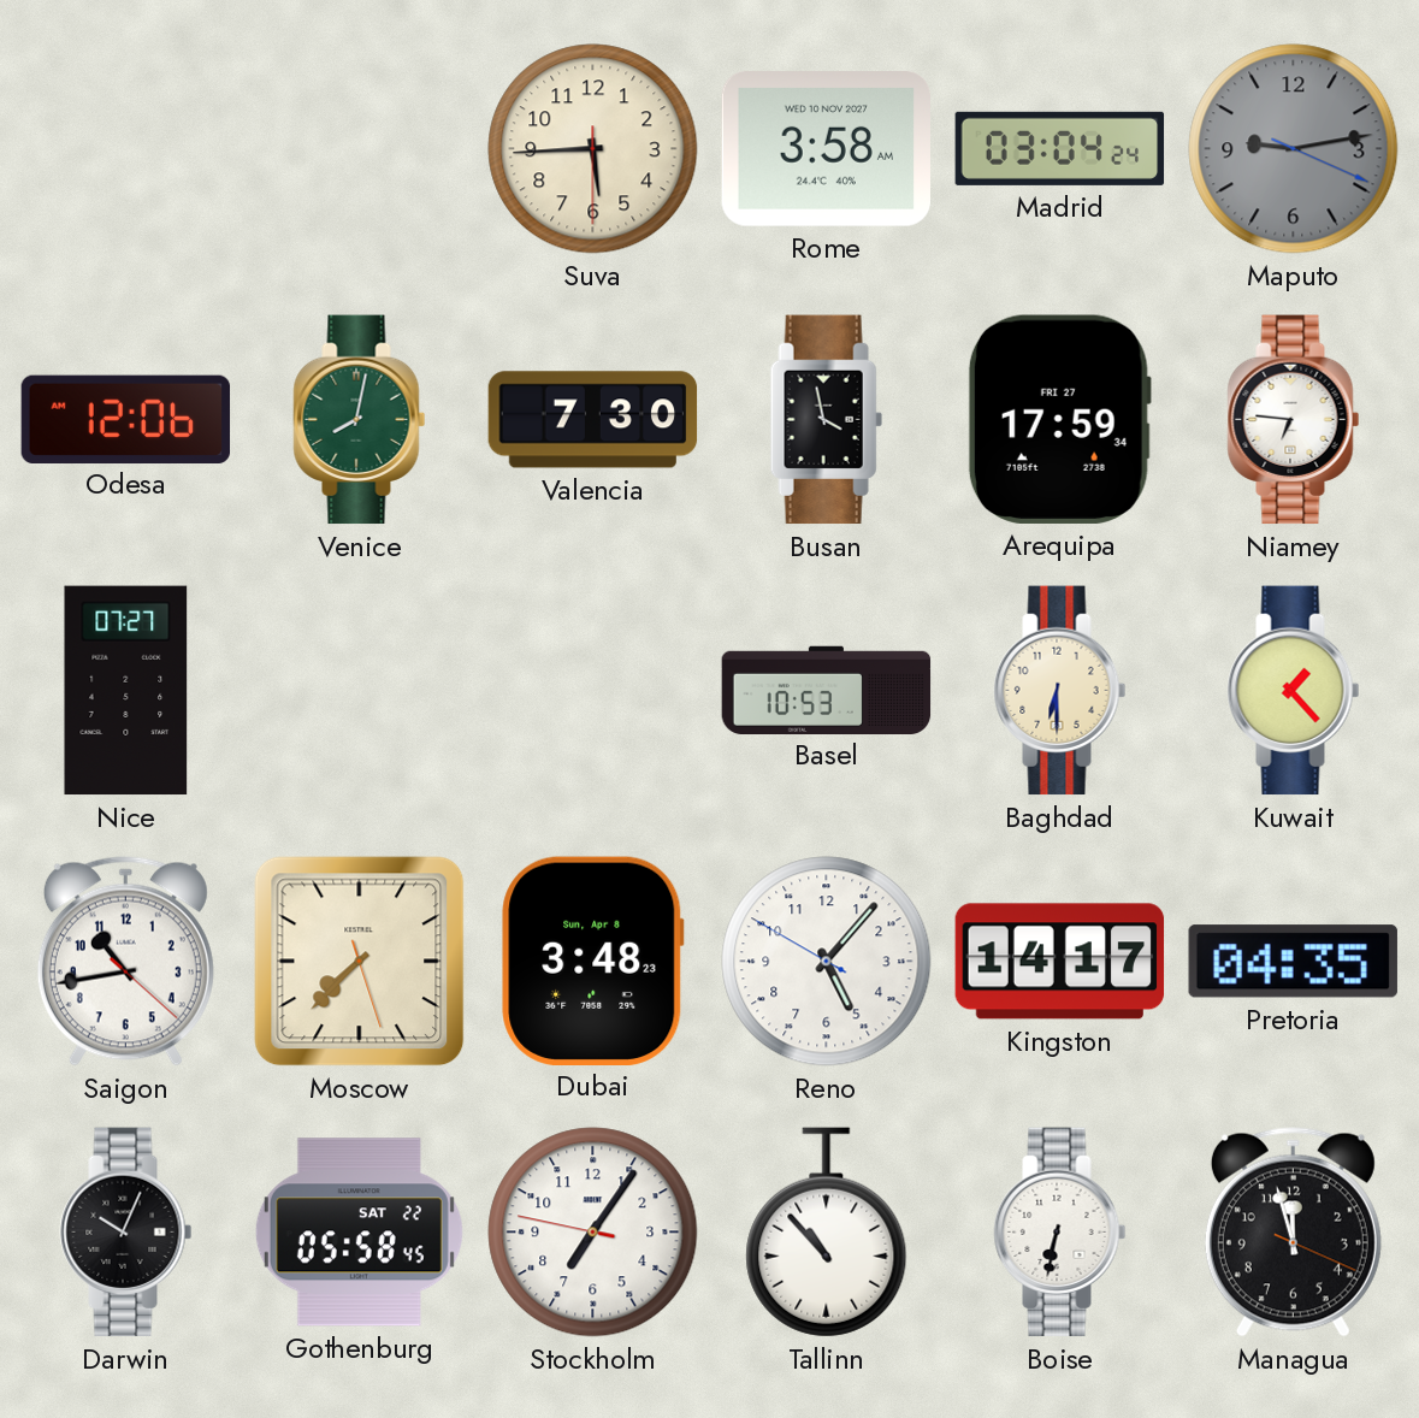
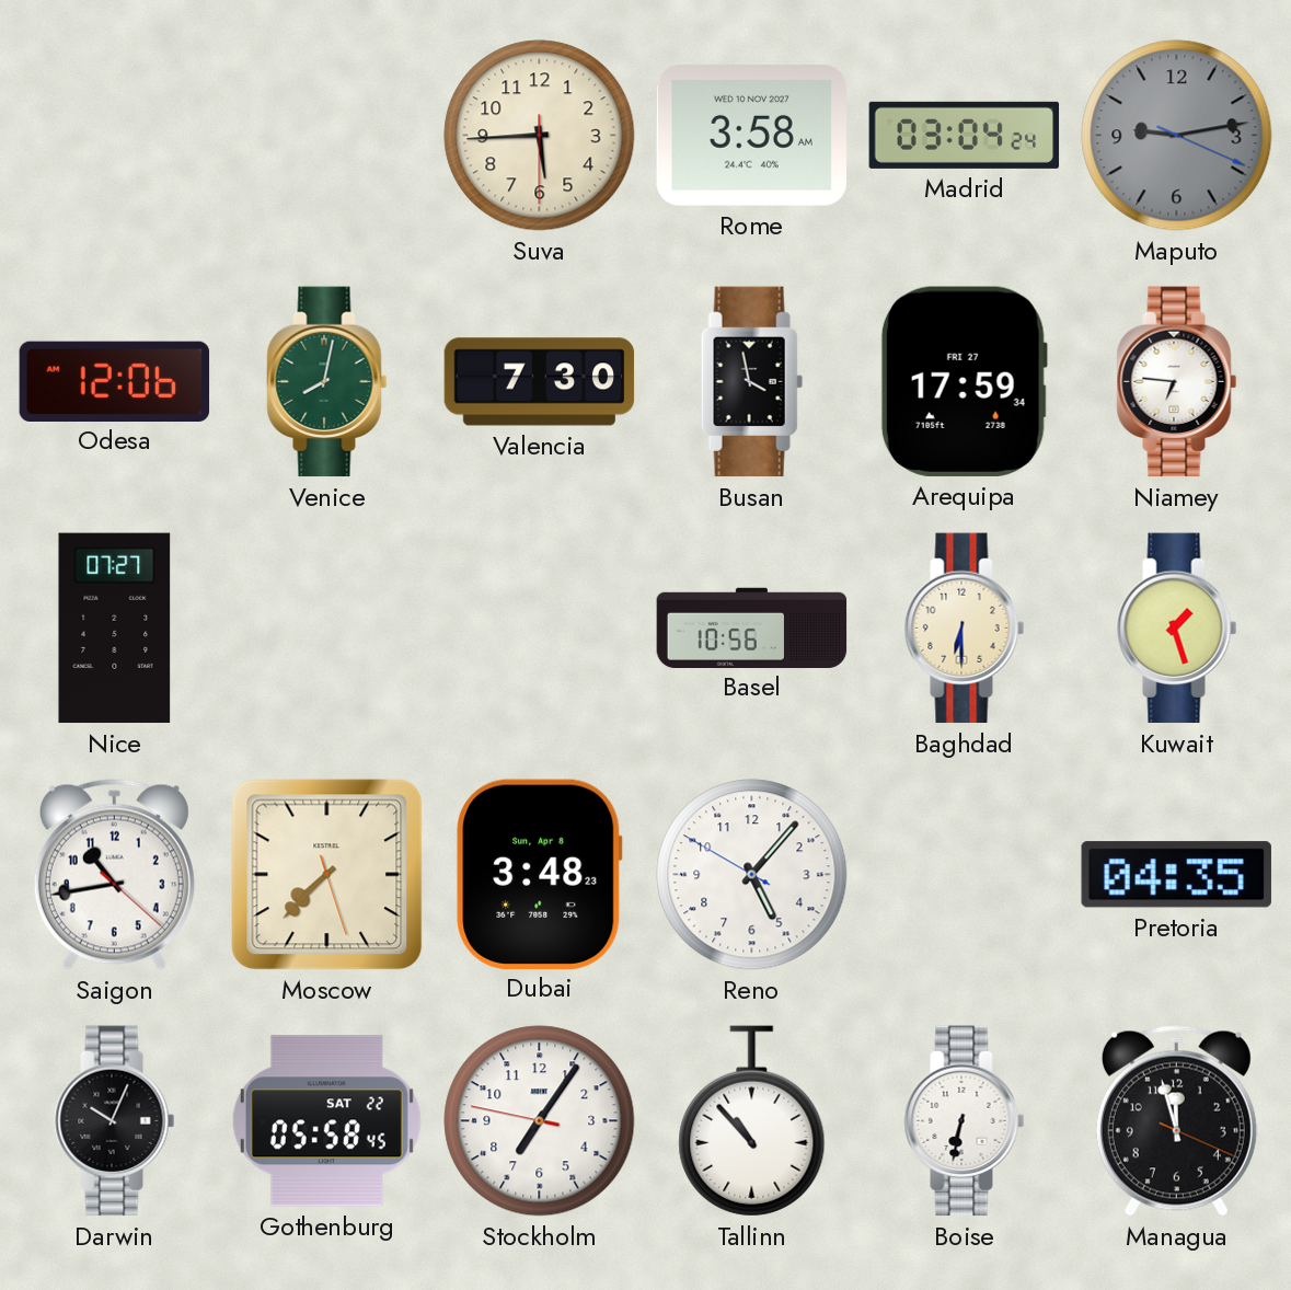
Basel: 10:53 -> 10:56
Kuwait: 1:23 -> 1:27
Kingston: 14:17 -> none
